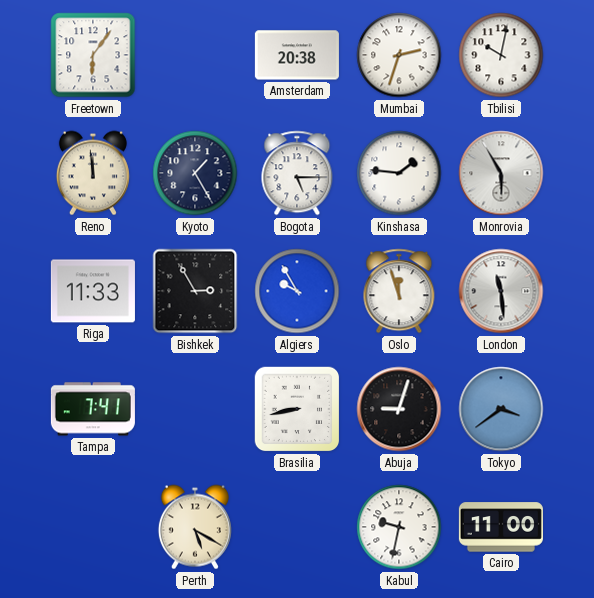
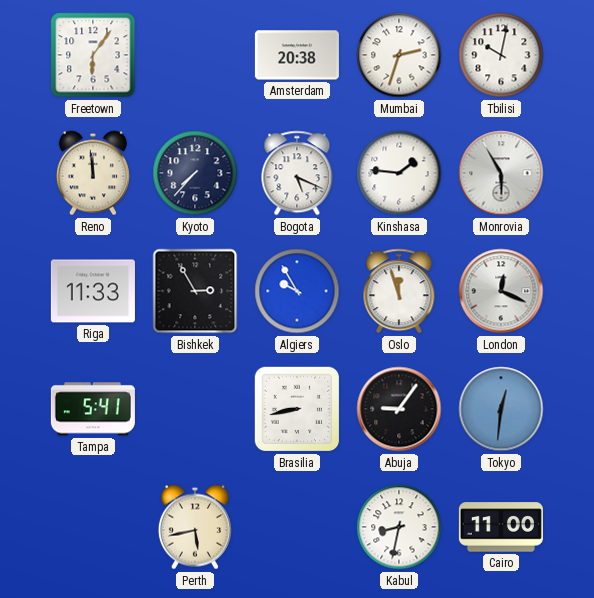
Kyoto: 1:25 -> 7:37
Bogota: 5:15 -> 5:19
London: 11:29 -> 12:19
Tampa: 7:41 -> 5:41
Abuja: 9:03 -> 9:06
Tokyo: 3:39 -> 12:31
Perth: 5:20 -> 5:43
Kabul: 9:32 -> 8:32
